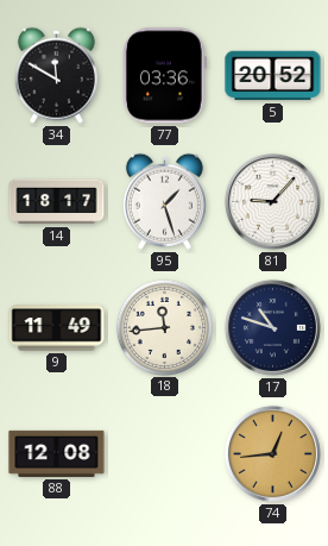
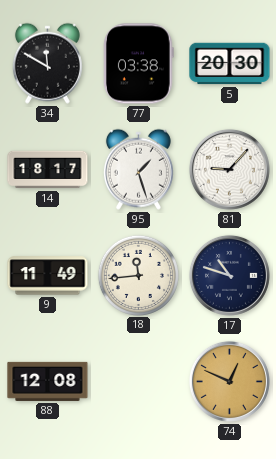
77: 03:36 -> 03:38
5: 20:52 -> 20:30
74: 12:44 -> 12:49
